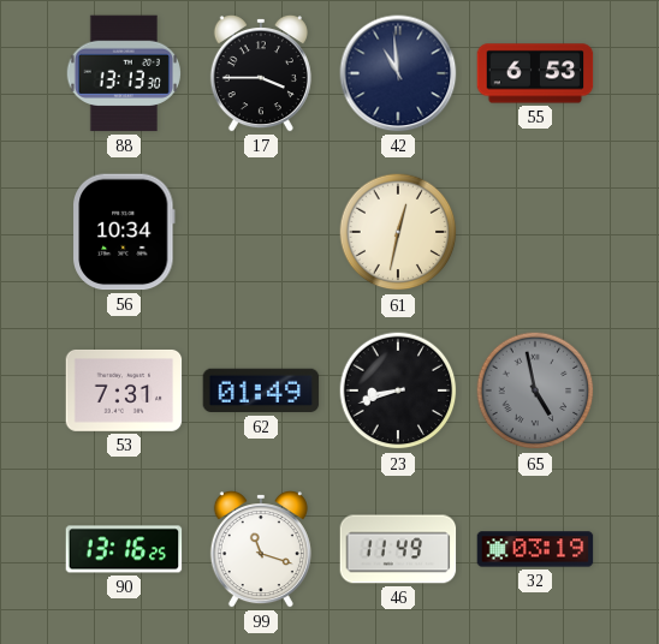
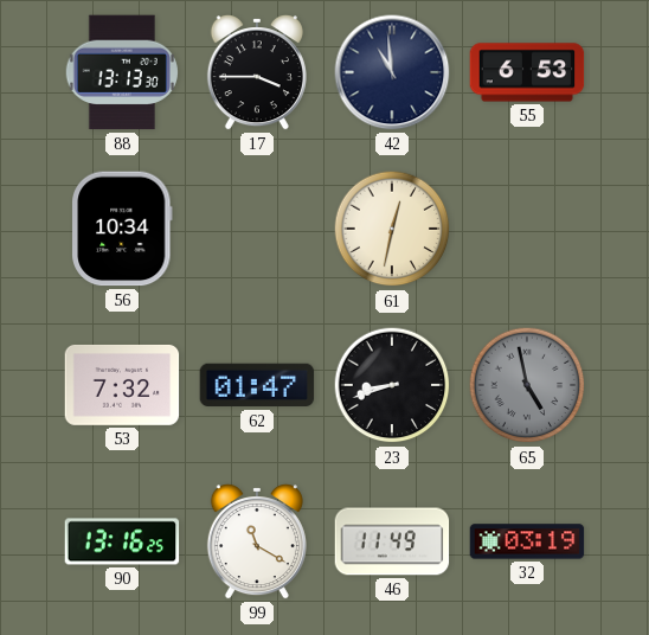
53: 7:31 -> 7:32
62: 01:49 -> 01:47
99: 11:18 -> 11:20
